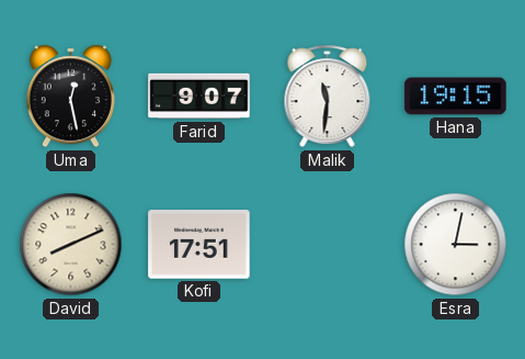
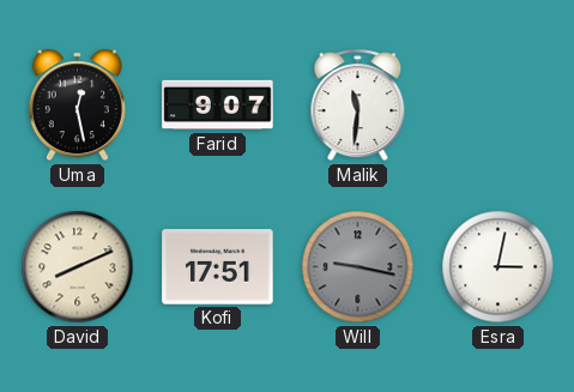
Hana: 19:15 -> none
Will: none -> 9:17
